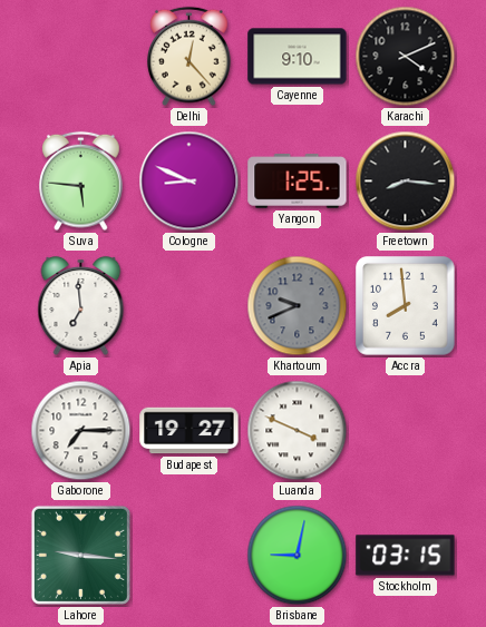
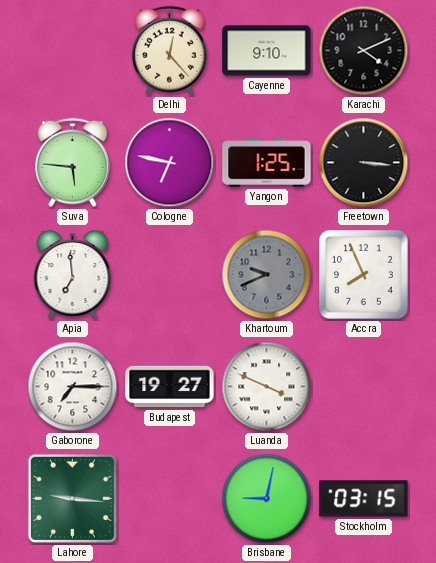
Cologne: 8:49 -> 6:47
Freetown: 8:16 -> 3:16
Accra: 7:59 -> 7:56
